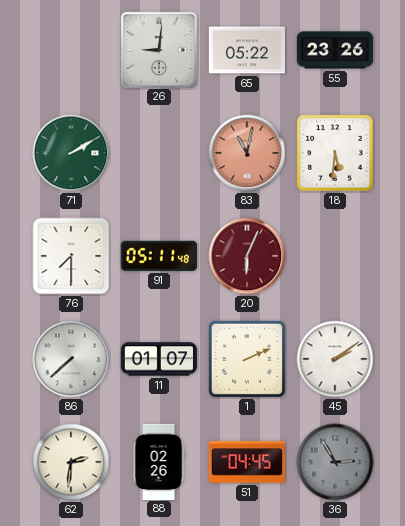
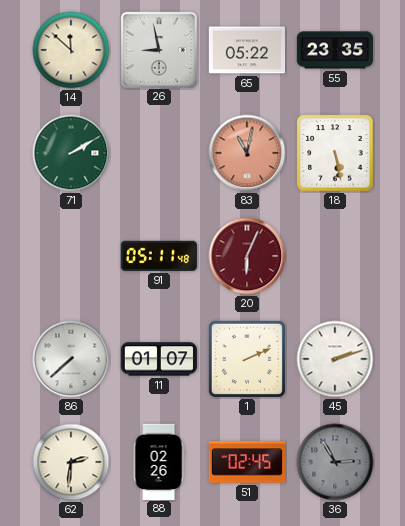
14: none -> 11:52
26: 9:01 -> 8:58
55: 23:26 -> 23:35
18: 5:31 -> 5:28
76: 7:30 -> none
45: 2:09 -> 2:12
51: 04:45 -> 02:45
